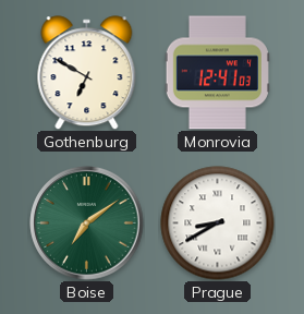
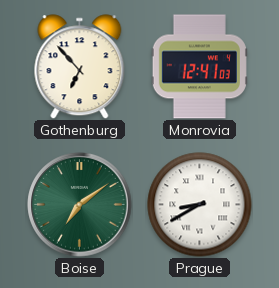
Gothenburg: 6:50 -> 6:53
